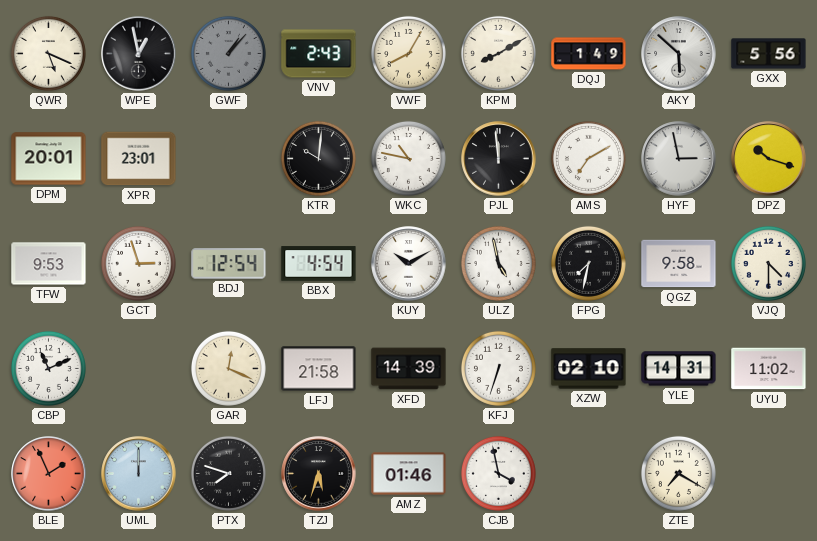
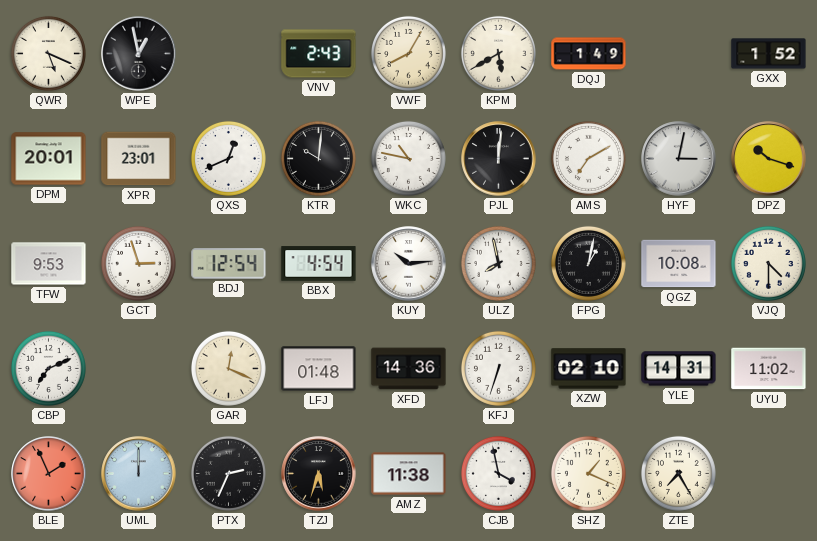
GWF: 1:07 -> none
KPM: 8:10 -> 5:40
AKY: 5:52 -> none
GXX: 5:56 -> 1:52
QXS: none -> 12:41
PJL: 11:59 -> 12:01
HYF: 2:58 -> 3:02
KUY: 10:10 -> 10:14
ULZ: 4:58 -> 7:58
FPG: 7:32 -> 1:02
QGZ: 9:58 -> 10:08
CBP: 11:11 -> 7:11
LFJ: 21:58 -> 01:48
XFD: 14:39 -> 14:36
PTX: 7:48 -> 2:34
AMZ: 01:46 -> 11:38
SHZ: none -> 1:19
ZTE: 7:20 -> 7:25
